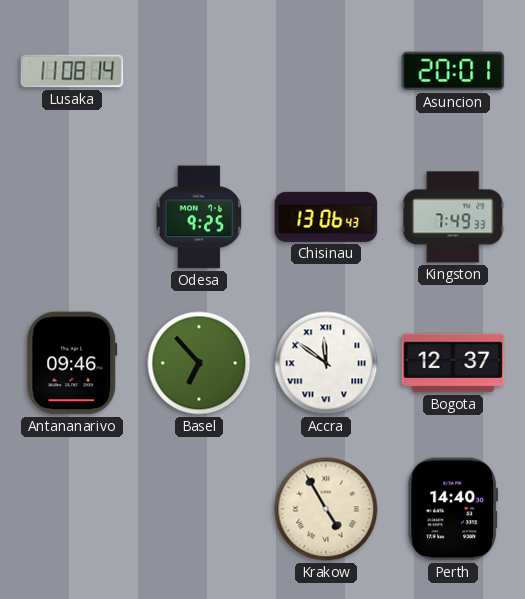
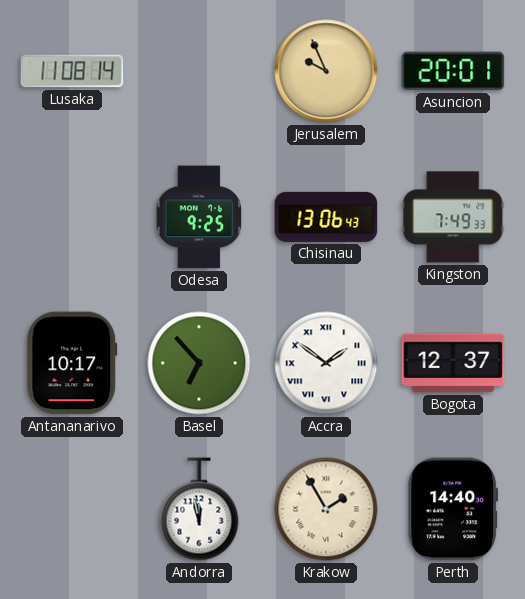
Jerusalem: none -> 9:56
Antananarivo: 09:46 -> 10:17
Accra: 11:51 -> 1:51
Andorra: none -> 11:58
Krakow: 4:55 -> 1:55
